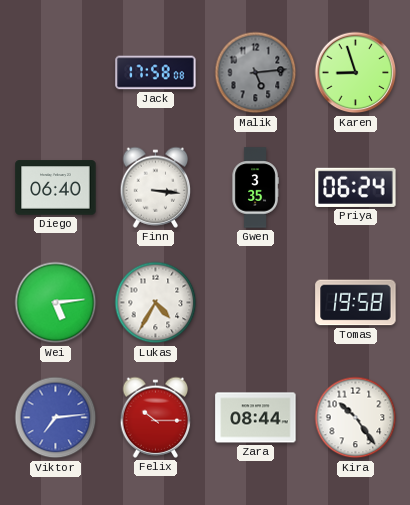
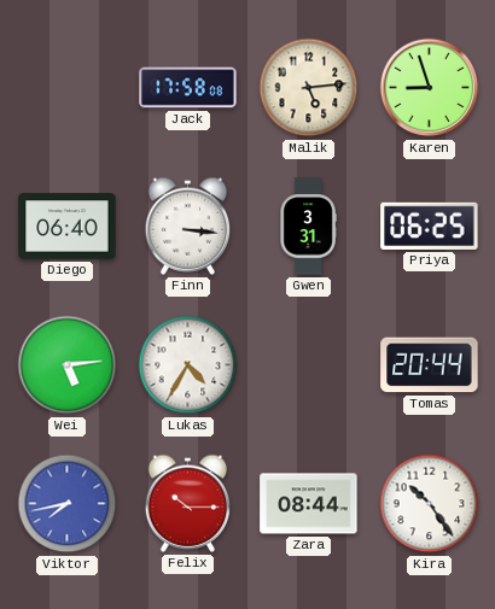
Malik dial: grey -> cream
Gwen: 3:35 -> 3:31
Priya: 06:24 -> 06:25
Tomas: 19:58 -> 20:44
Viktor: 7:14 -> 7:43
